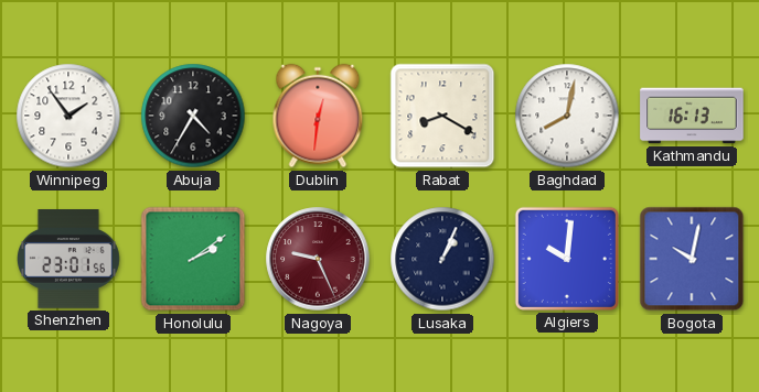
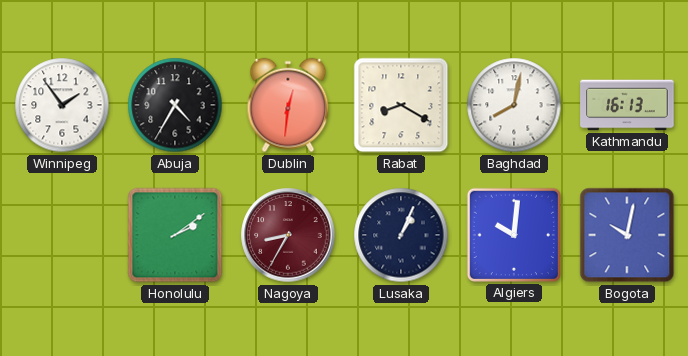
Shenzhen: 23:01 -> none
Nagoya: 9:26 -> 8:35
